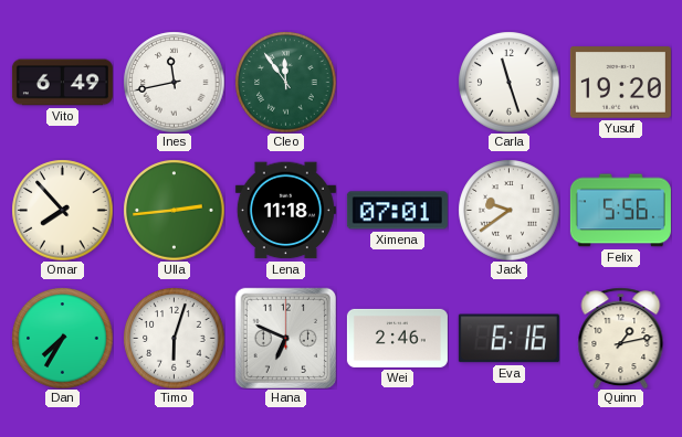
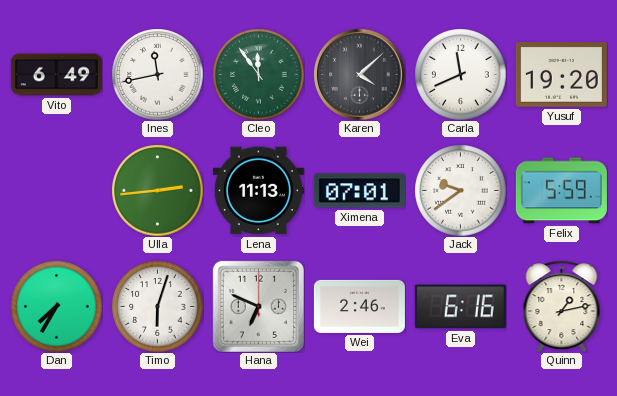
Karen: none -> 4:08
Carla: 11:27 -> 11:41
Omar: 7:53 -> none
Lena: 11:18 -> 11:13
Felix: 5:56 -> 5:59
